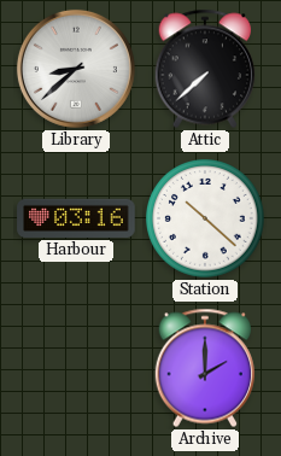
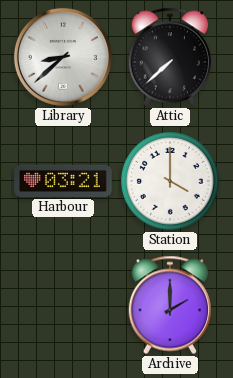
Harbour: 03:16 -> 03:21
Station: 10:22 -> 4:00
